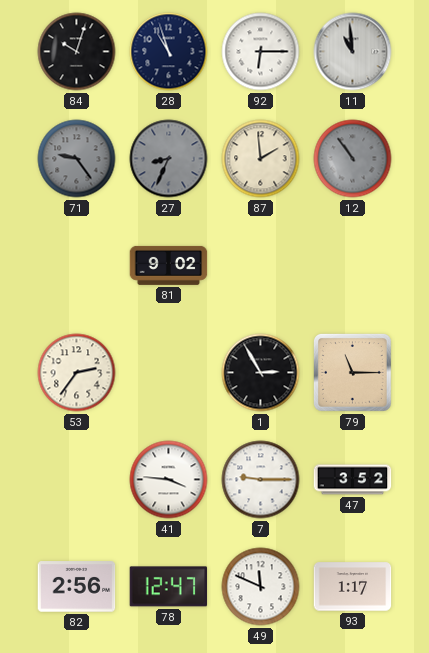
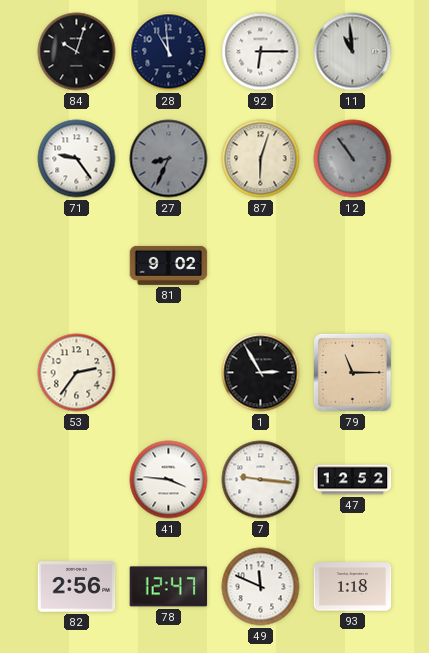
28: 10:57 -> 10:59
71 dial: grey -> white
87: 1:59 -> 6:03
7: 9:15 -> 9:16
47: 3:52 -> 12:52
93: 1:17 -> 1:18
